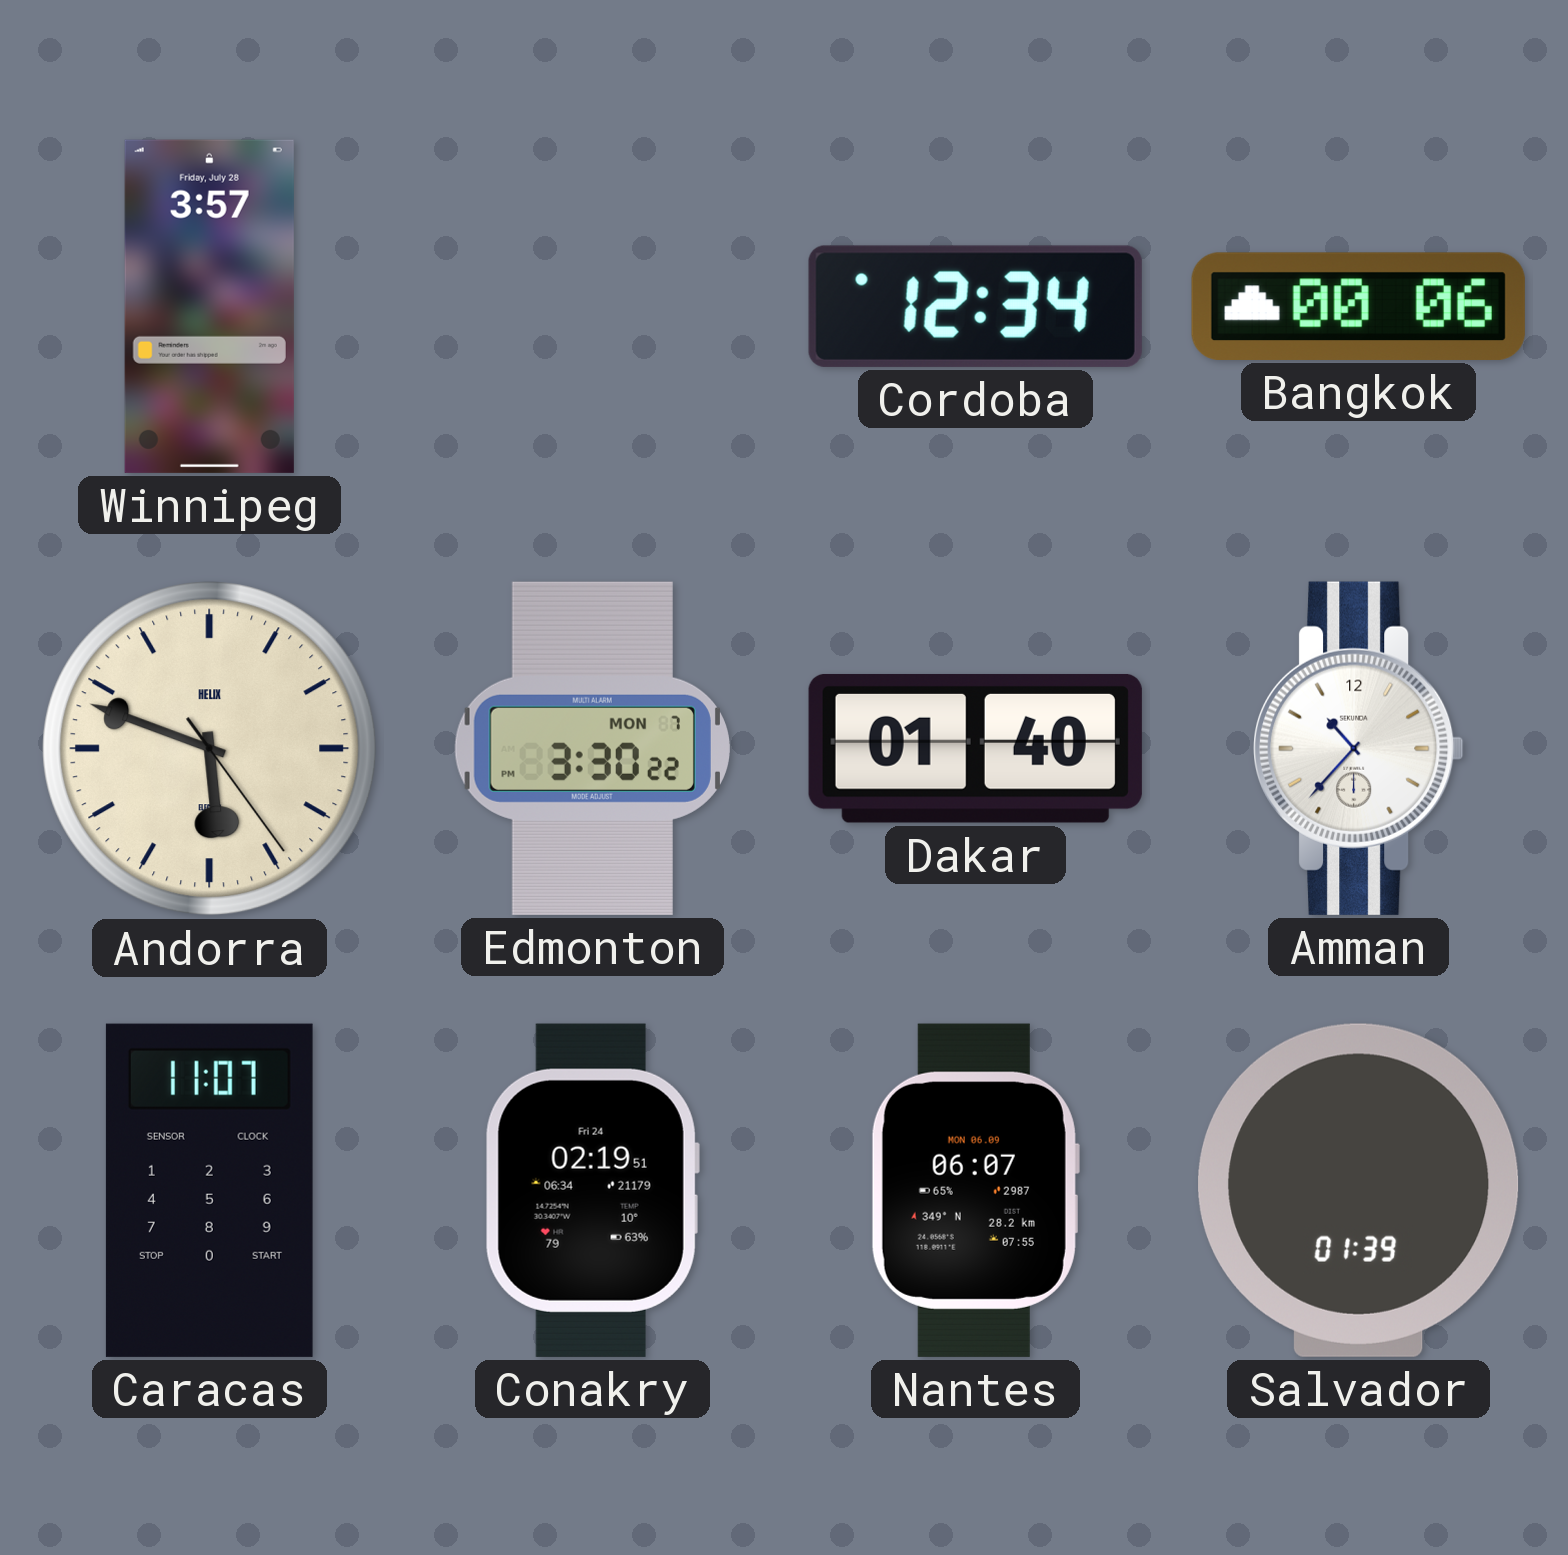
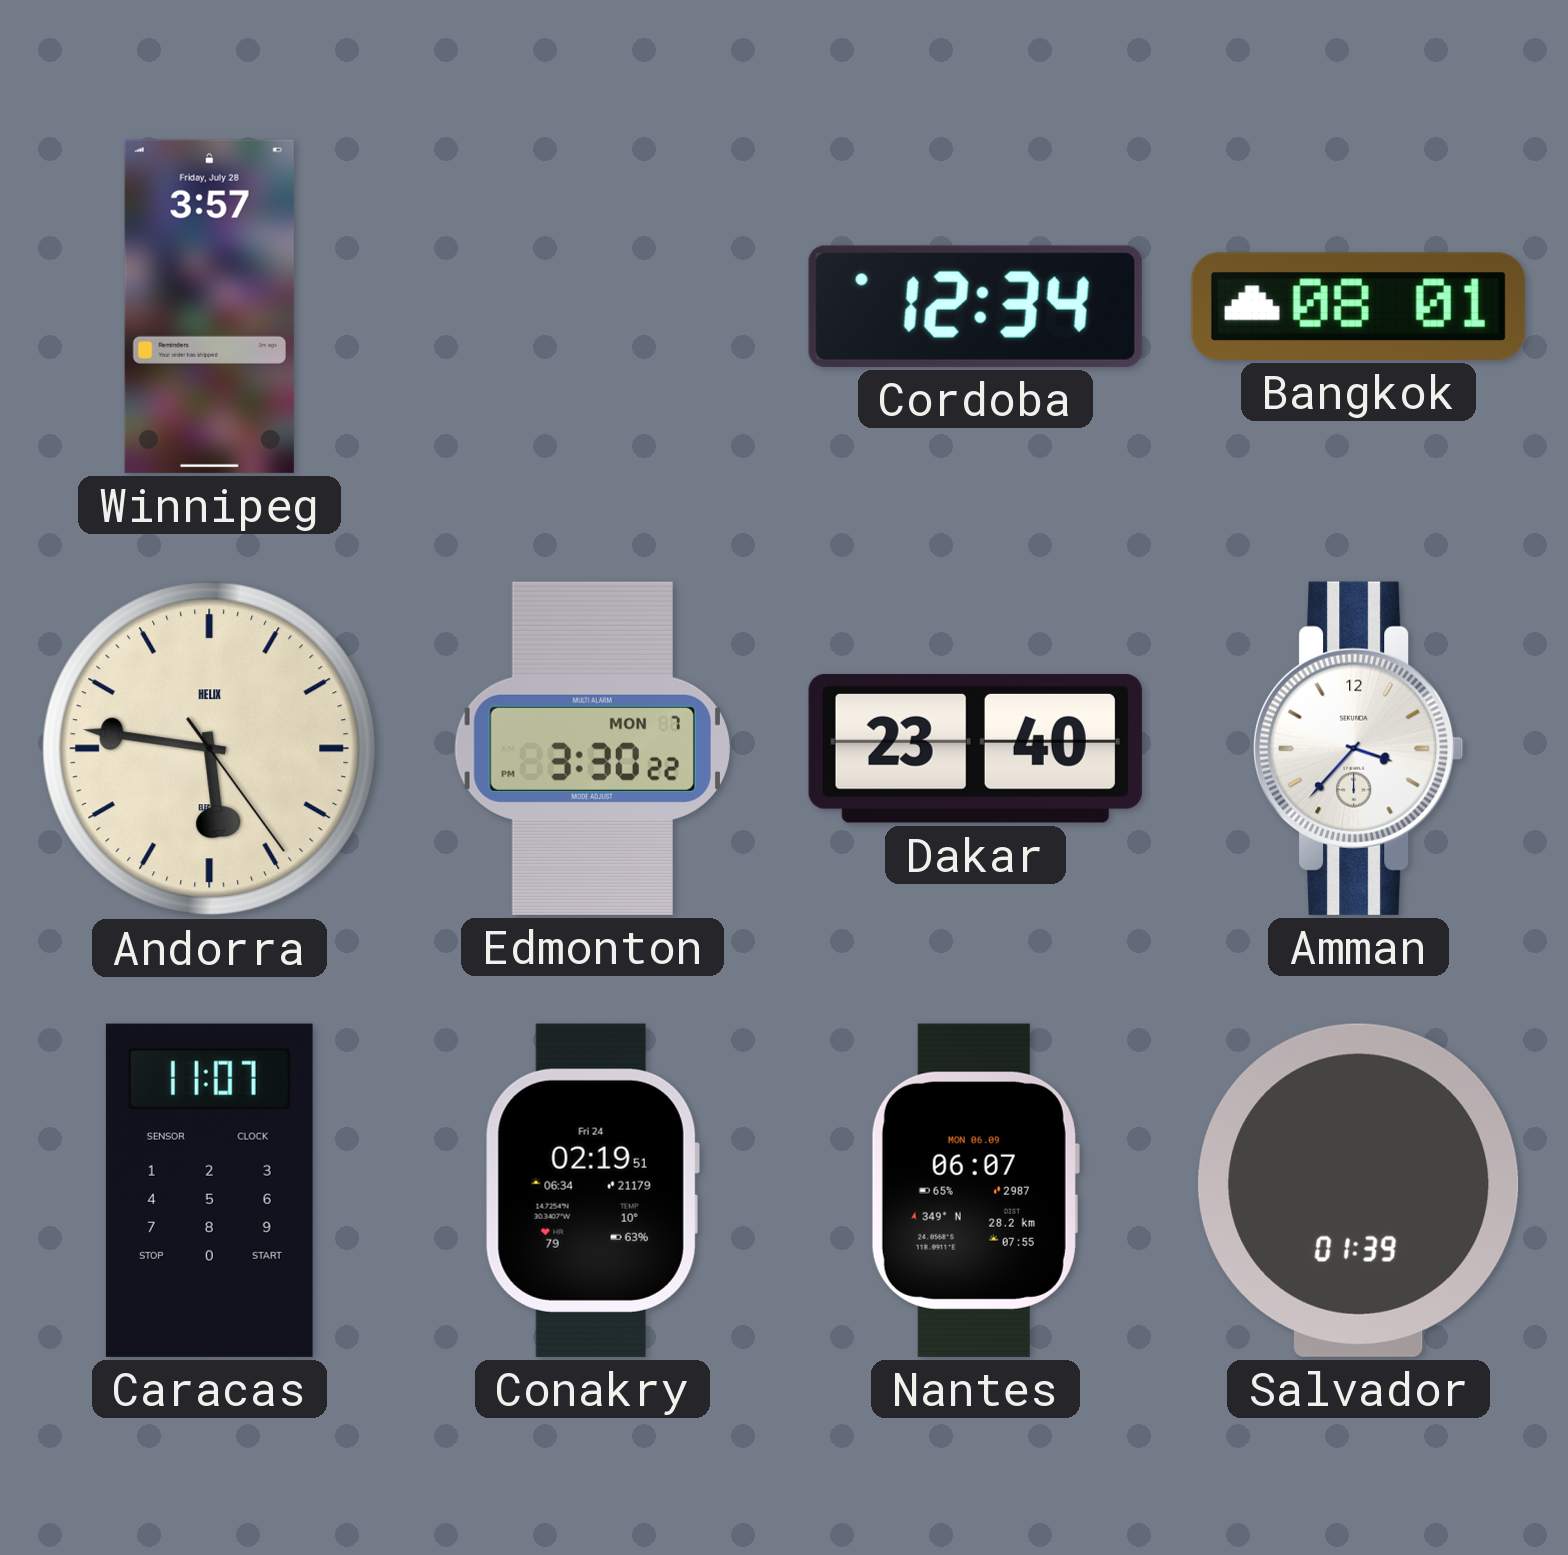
Bangkok: 00:06 -> 08:01
Andorra: 5:48 -> 5:46
Dakar: 01:40 -> 23:40
Amman: 10:37 -> 3:37
